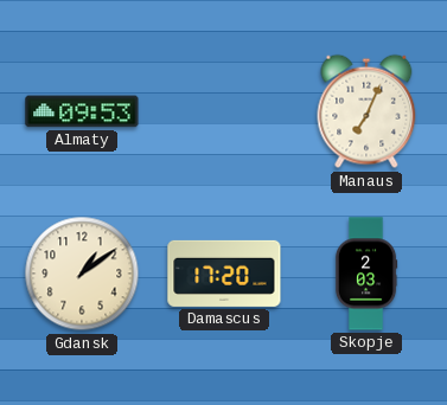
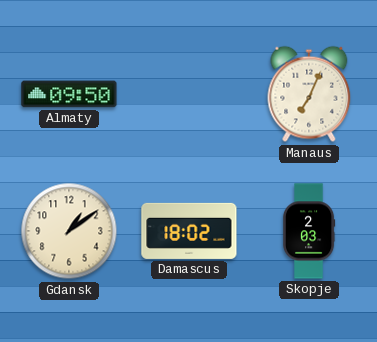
Almaty: 09:53 -> 09:50
Damascus: 17:20 -> 18:02
